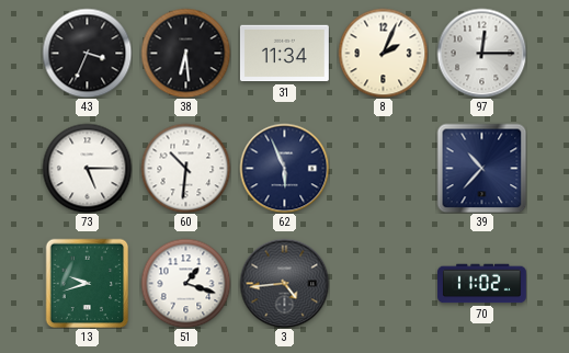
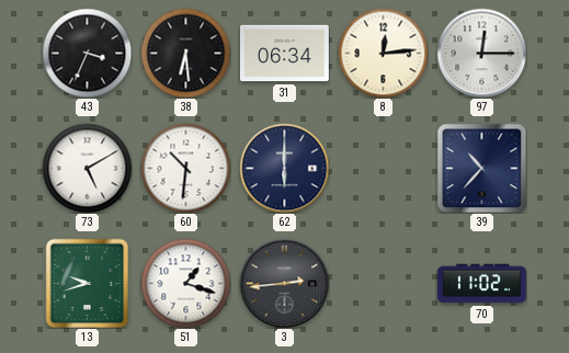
31: 11:34 -> 06:34
8: 2:04 -> 12:14
73: 5:15 -> 5:10
62: 5:56 -> 6:00
3: 4:44 -> 2:44
